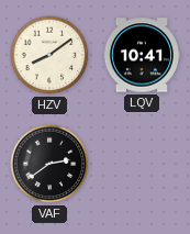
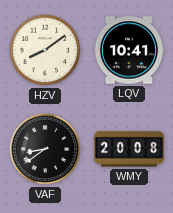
VAF: 2:39 -> 8:39
WMY: none -> 20:08
